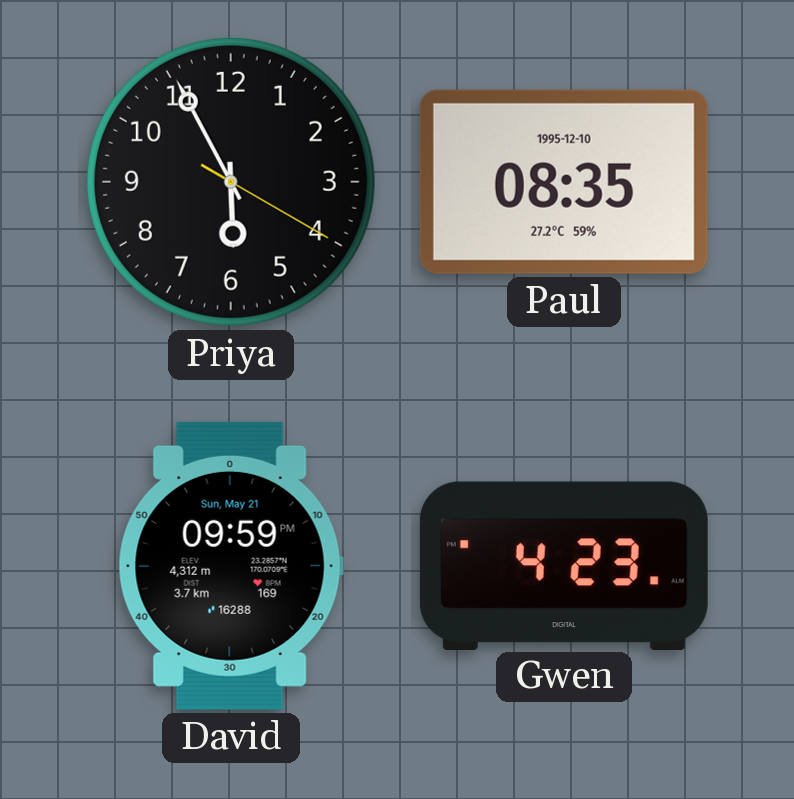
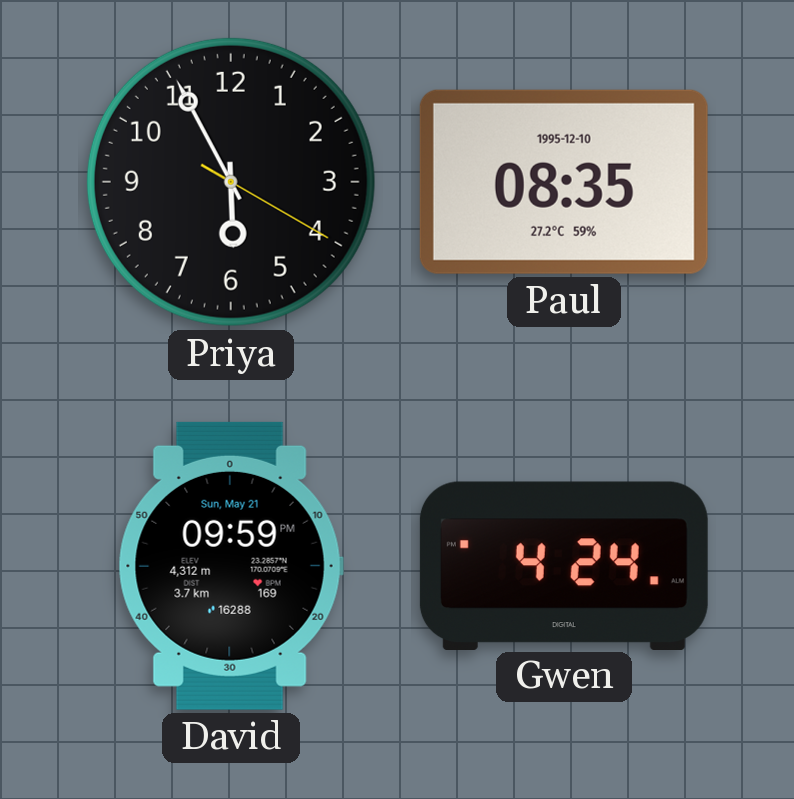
Gwen: 4:23 -> 4:24
